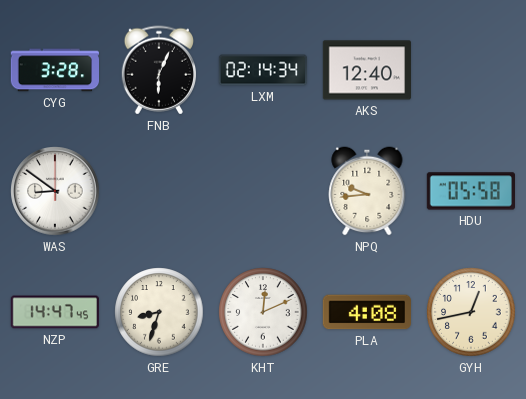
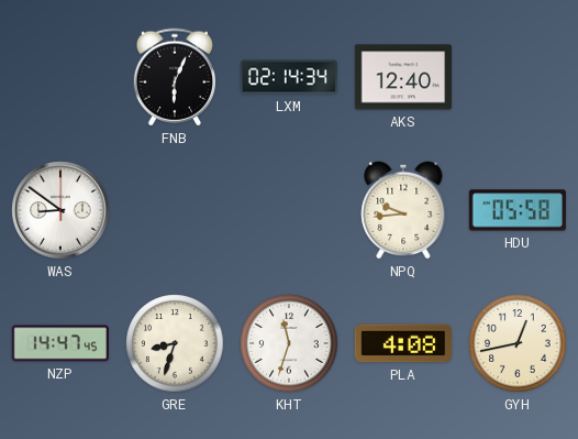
CYG: 3:28 -> none
KHT: 12:11 -> 11:33
